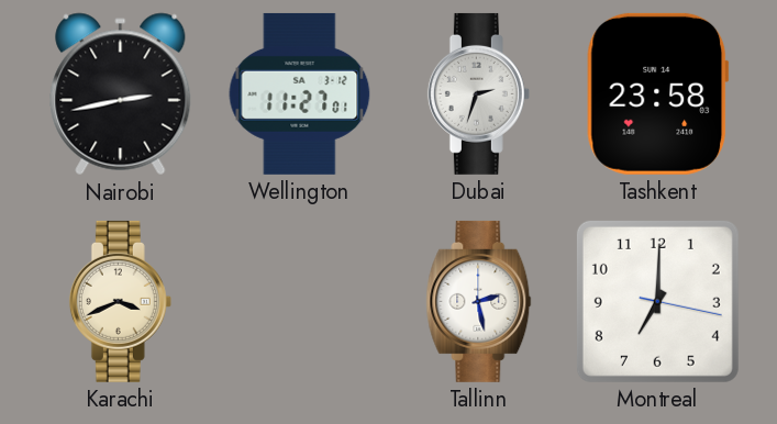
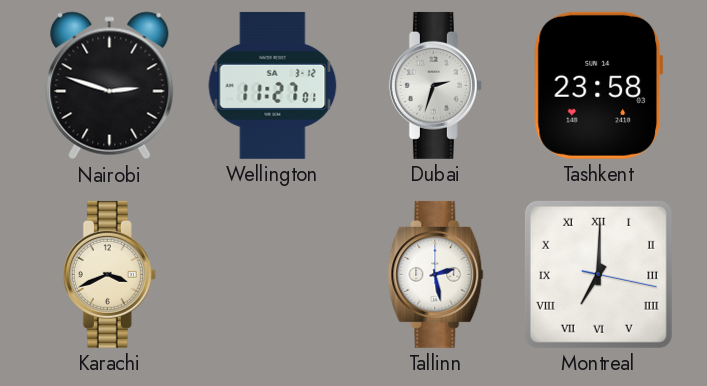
Nairobi: 2:43 -> 2:48
Montreal numerals: Arabic -> Roman
